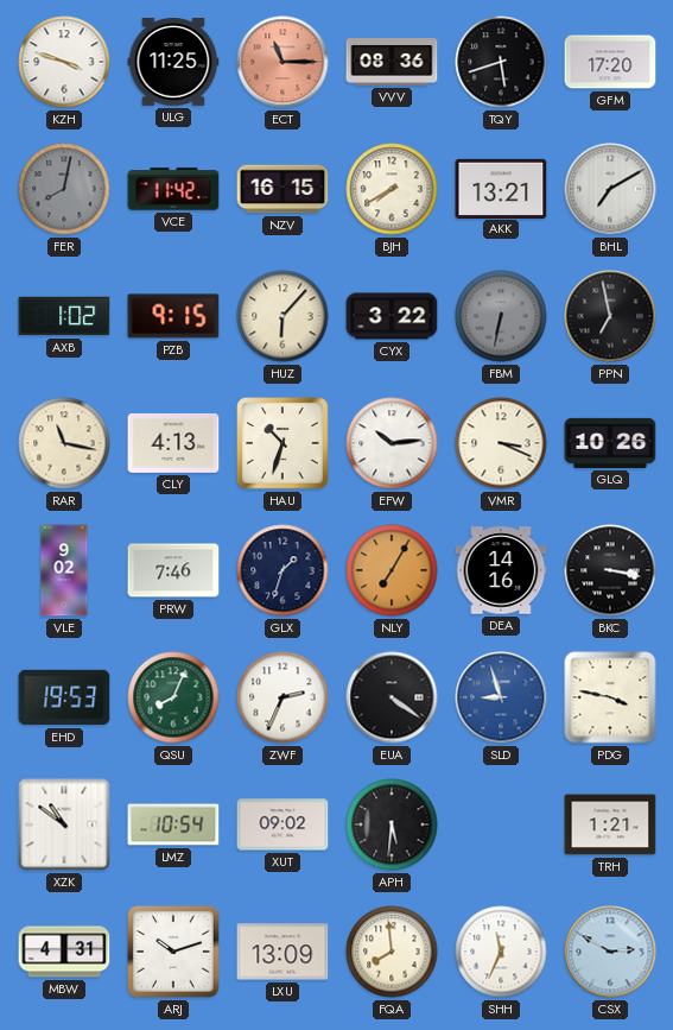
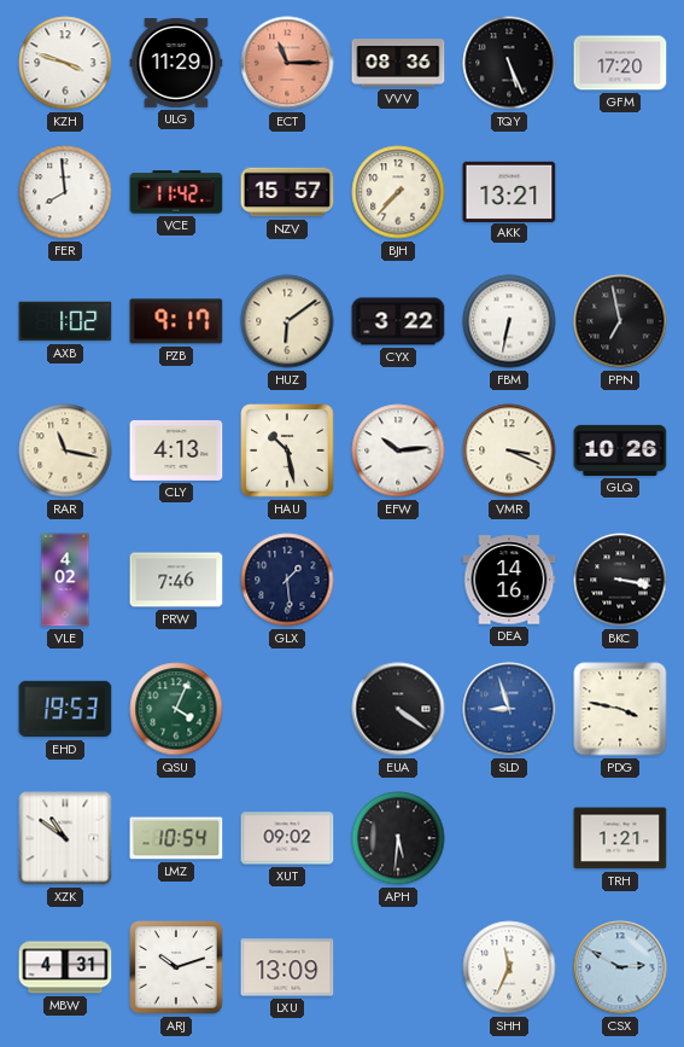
ULG: 11:25 -> 11:29
TQY: 5:42 -> 5:26
FER: 8:02 -> 7:59
FER dial: grey -> white
NZV: 16:15 -> 15:57
BJH: 7:40 -> 7:37
BHL: 7:10 -> none
PZB: 9:15 -> 9:17
HUZ: 6:07 -> 6:09
FBM dial: grey -> white
HAU: 10:33 -> 10:28
VLE: 9:02 -> 4:02
GLX: 1:33 -> 1:29
NLY: 7:05 -> none
QSU: 8:04 -> 4:04
ZWF: 2:34 -> none
FQA: 7:59 -> none
